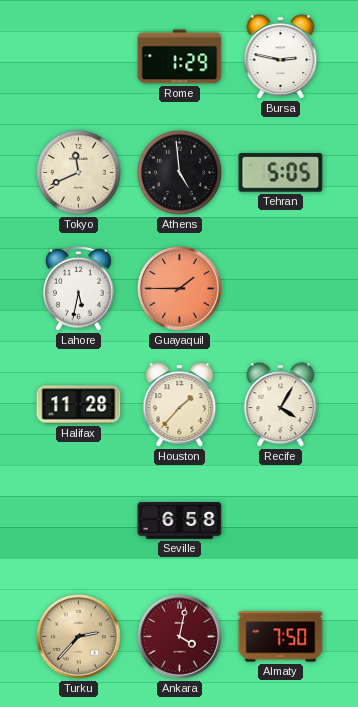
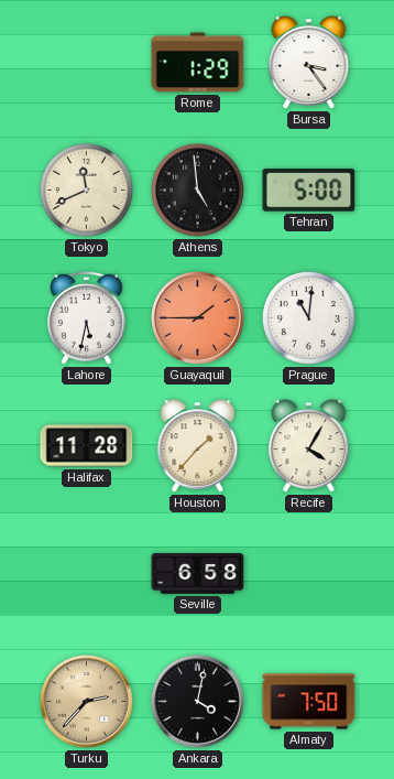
Bursa: 2:47 -> 3:24
Tehran: 5:05 -> 5:00
Prague: none -> 11:01
Ankara dial: burgundy -> black
